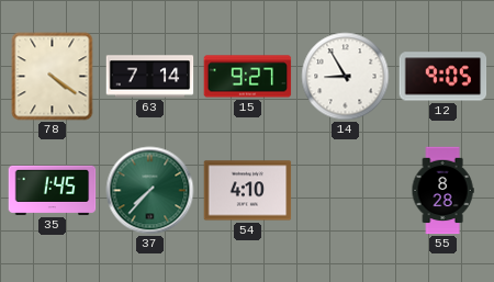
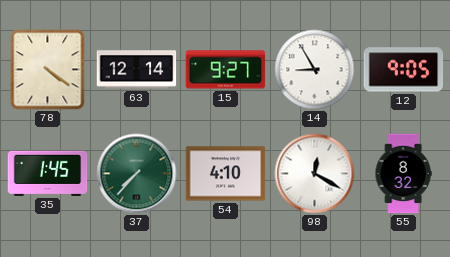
63: 7:14 -> 12:14
98: none -> 12:20
55: 8:28 -> 8:32
